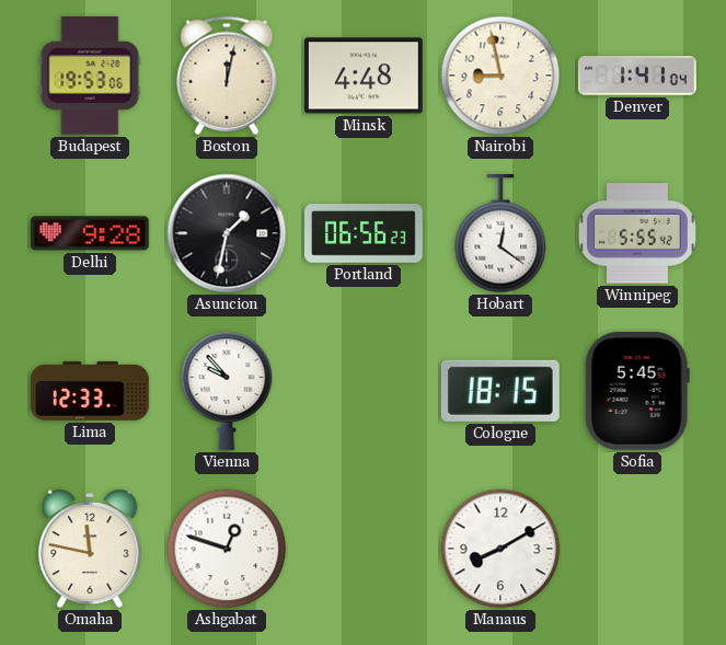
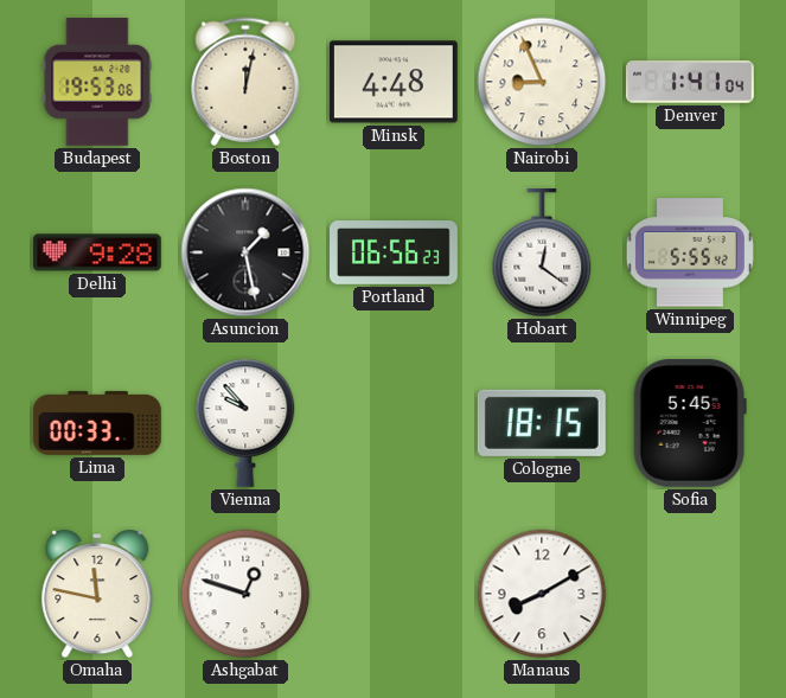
Nairobi: 8:58 -> 8:56
Asuncion: 1:32 -> 1:28
Lima: 12:33 -> 00:33
